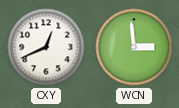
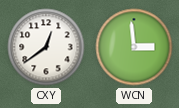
CXY: 12:41 -> 12:39
